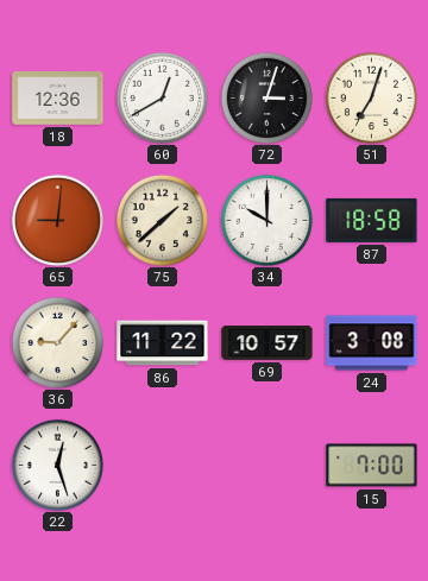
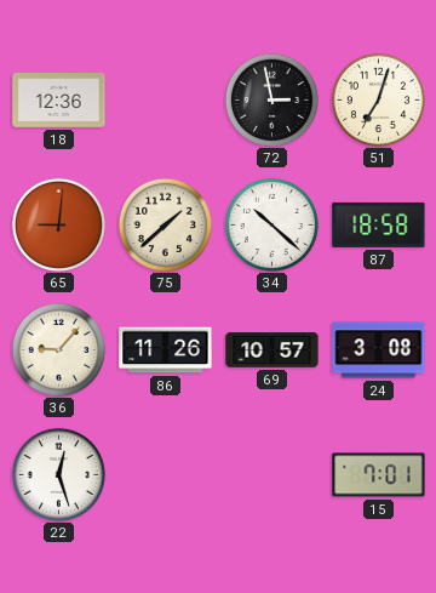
60: 12:40 -> none
72: 3:03 -> 2:58
34: 10:00 -> 10:22
86: 11:22 -> 11:26
15: 7:00 -> 7:01
